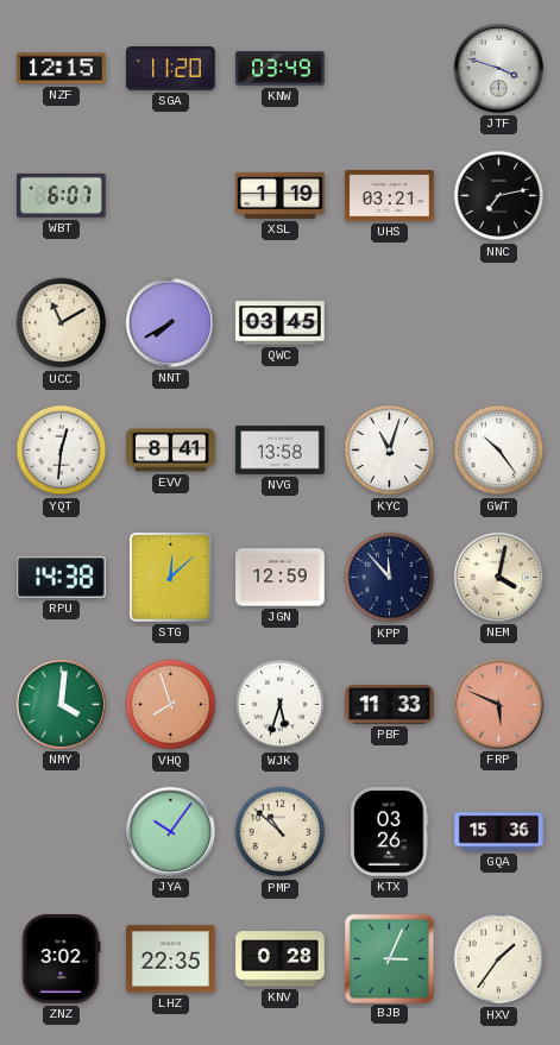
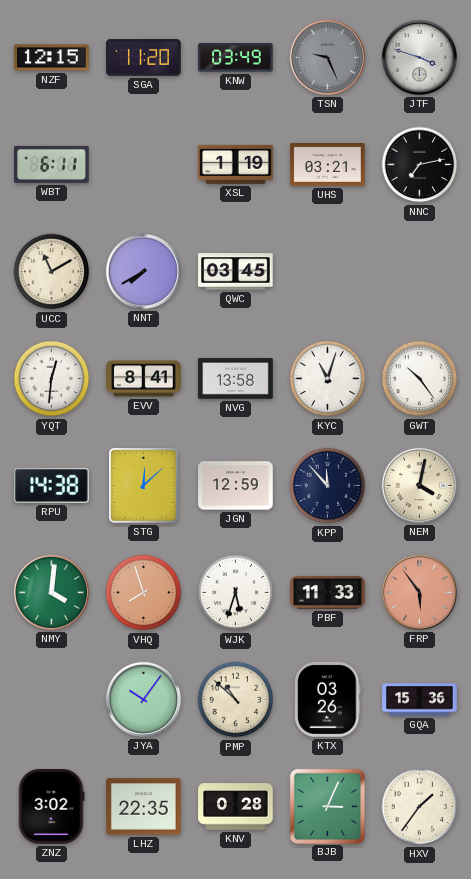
TSN: none -> 9:26
WBT: 6:07 -> 6:11
FRP: 5:49 -> 5:54
